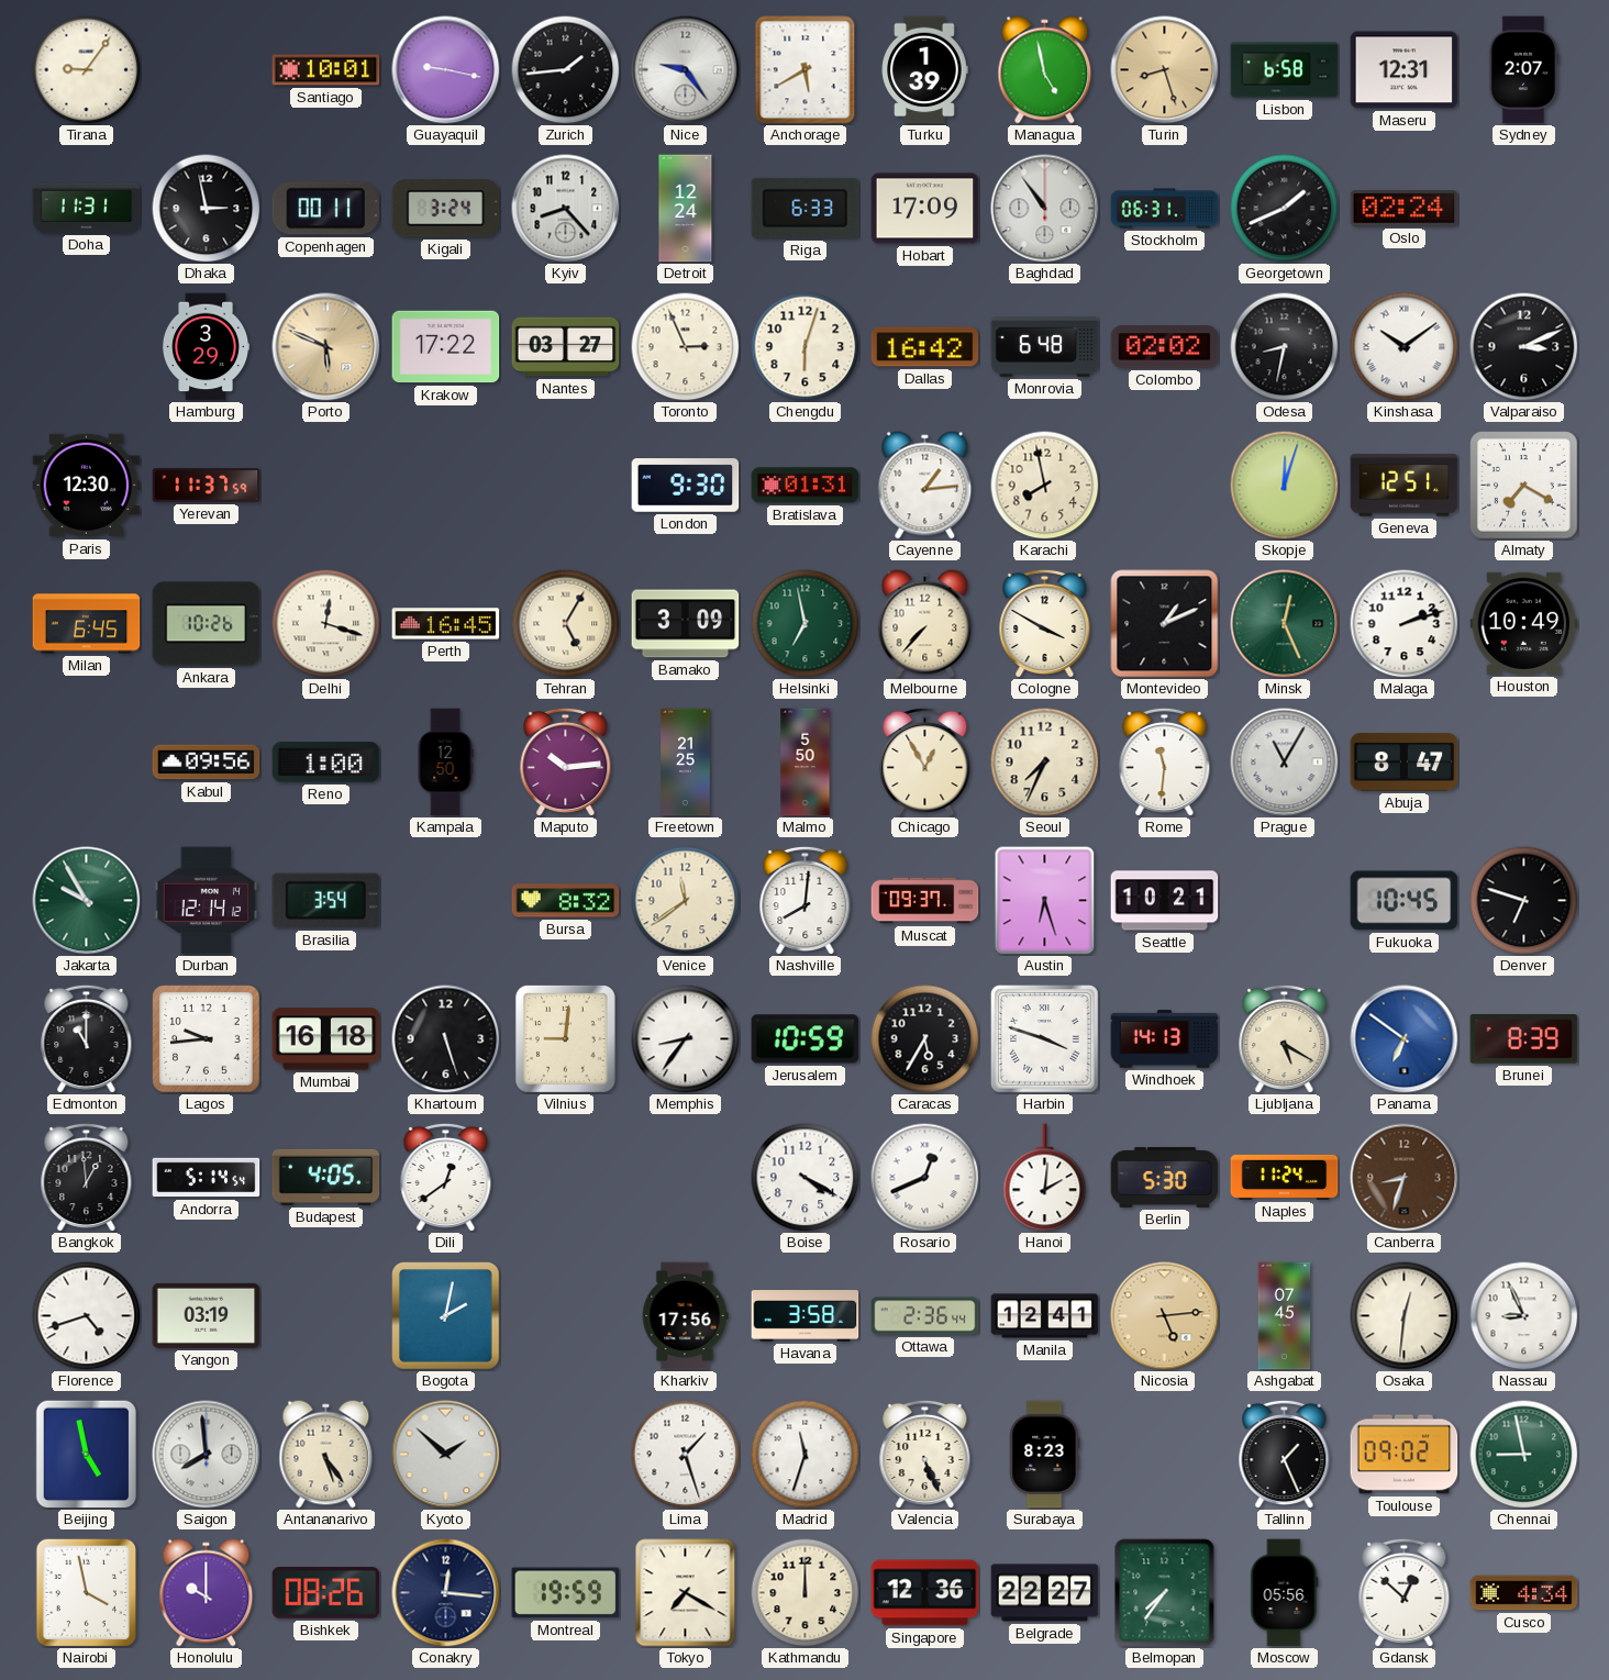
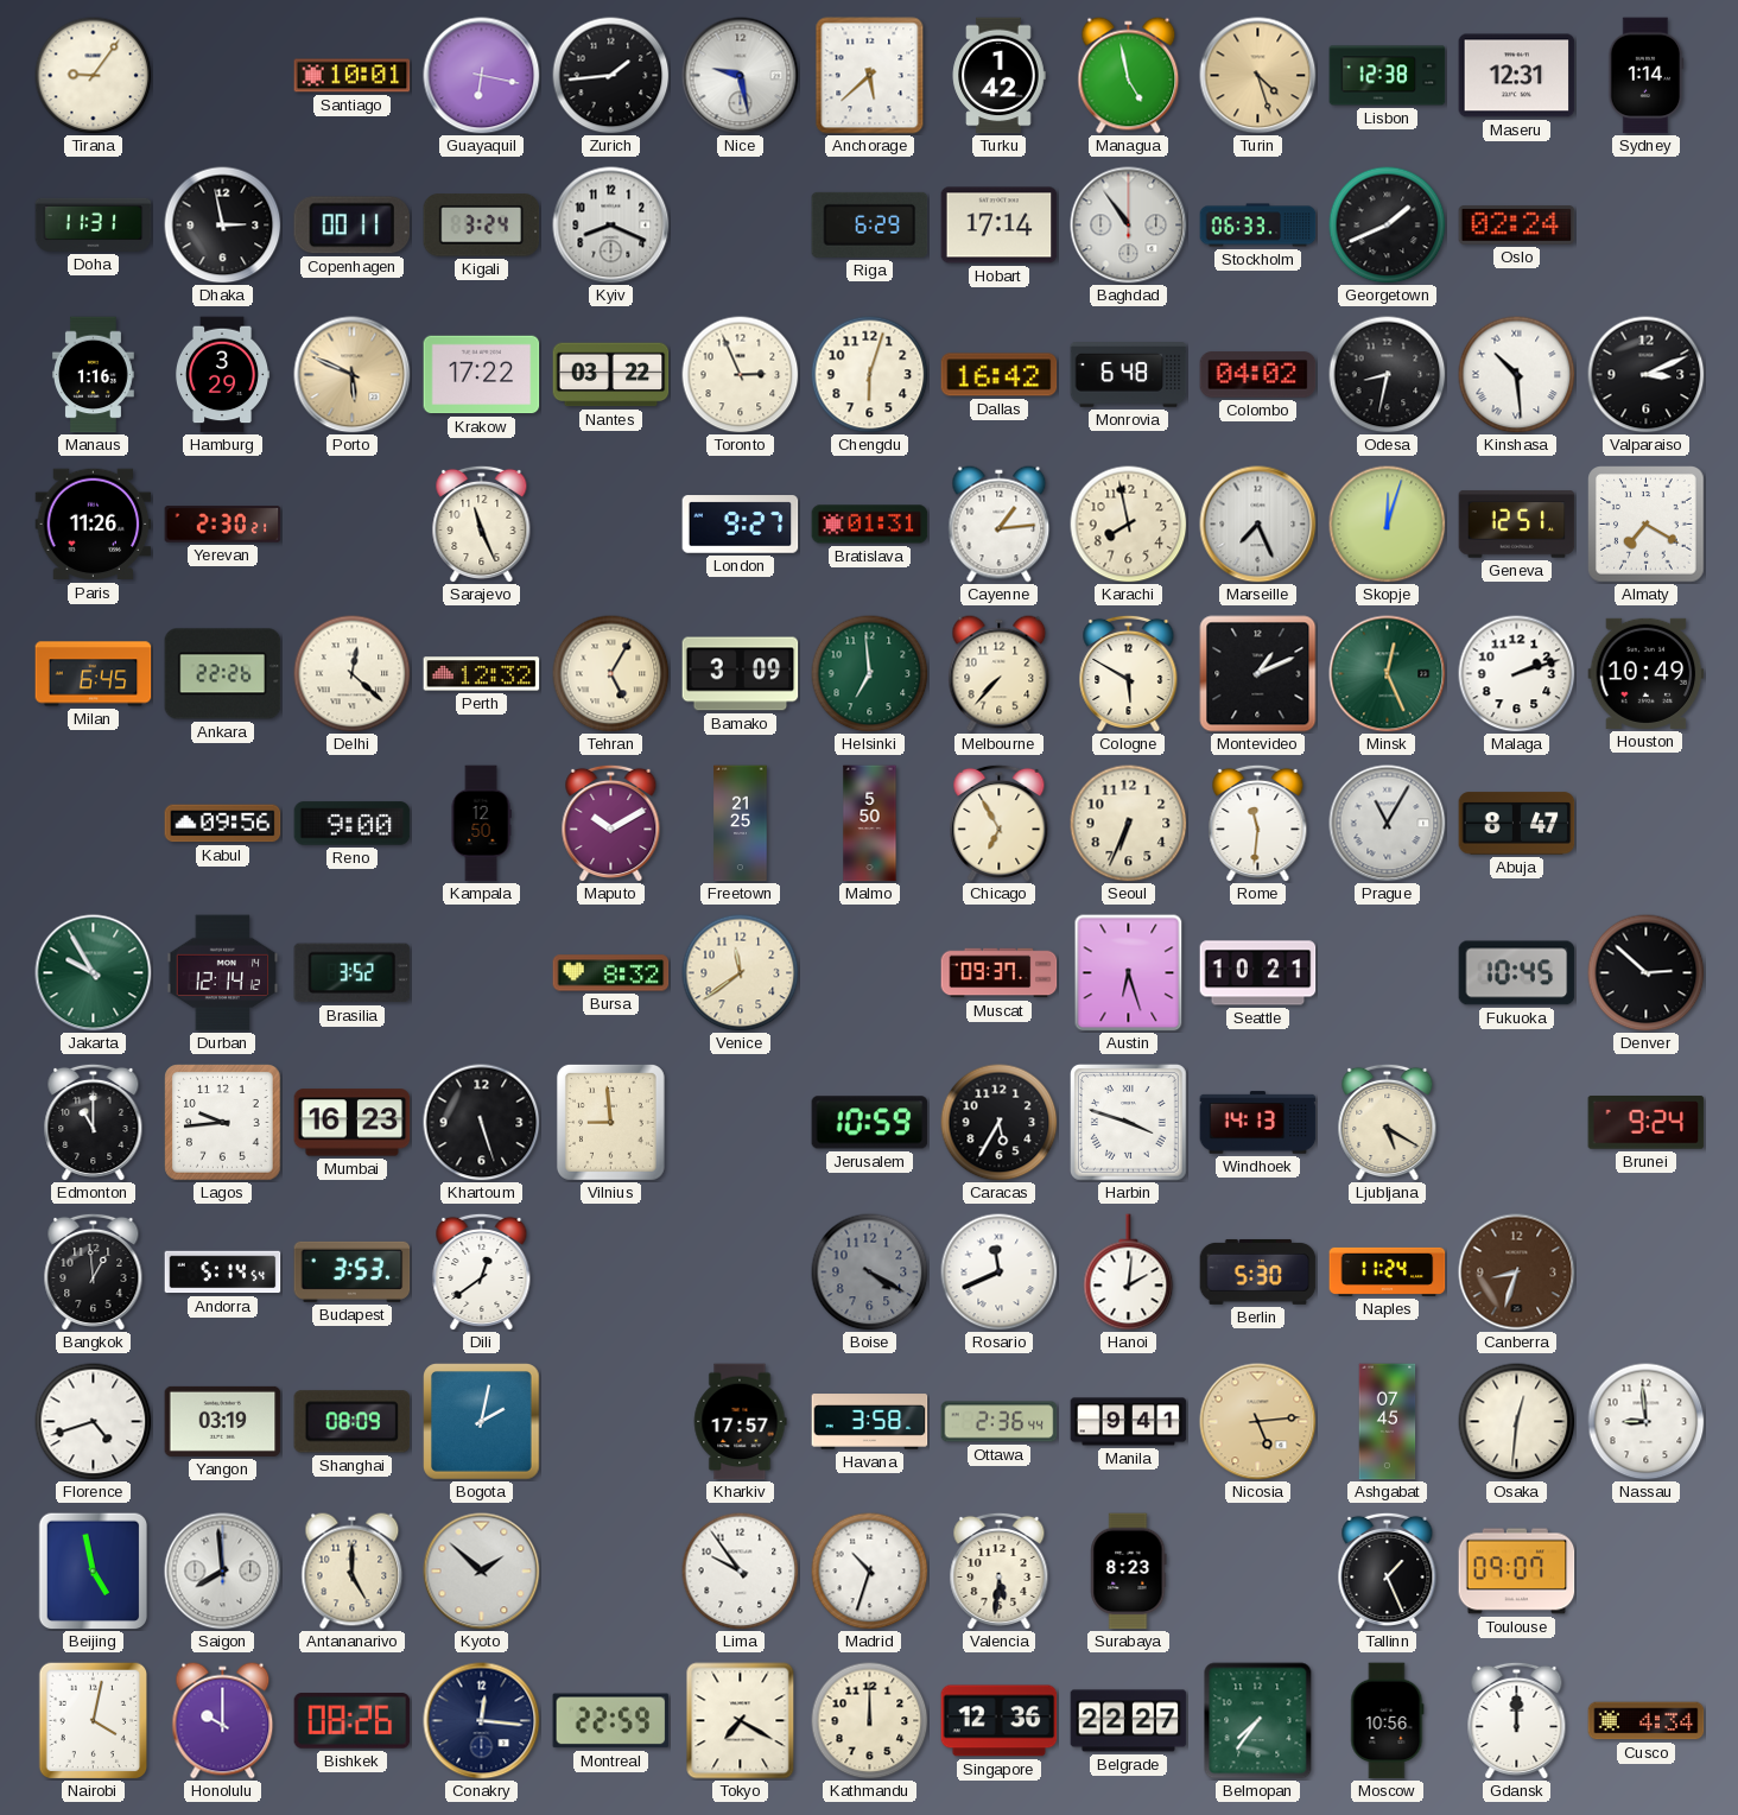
Guayaquil: 9:17 -> 6:17
Nice: 9:24 -> 9:28
Anchorage: 5:40 -> 5:38
Turku: 1:39 -> 1:42
Turin: 8:27 -> 4:27
Lisbon: 6:58 -> 12:38
Sydney: 2:07 -> 1:14
Kyiv: 8:23 -> 8:19
Detroit: 12:24 -> none
Riga: 6:33 -> 6:29
Hobart: 17:09 -> 17:14
Stockholm: 06:31 -> 06:33
Manaus: none -> 1:16
Nantes: 03:27 -> 03:22
Colombo: 02:02 -> 04:02
Kinshasa: 10:09 -> 10:29
Paris: 12:30 -> 11:26
Yerevan: 11:37 -> 2:30
Sarajevo: none -> 11:26
London: 9:30 -> 9:27
Marseille: none -> 7:26
Ankara: 10:26 -> 22:26
Delhi: 12:18 -> 12:22
Perth: 16:45 -> 12:32
Helsinki: 6:58 -> 6:59
Cologne: 3:50 -> 5:50
Reno: 1:00 -> 9:00
Maputo: 10:14 -> 10:10
Chicago: 12:55 -> 6:55
Seoul: 7:34 -> 6:34
Brasilia: 3:54 -> 3:52
Nashville: 8:01 -> none
Denver: 6:48 -> 2:52
Mumbai: 16:18 -> 16:23
Vilnius: 9:01 -> 8:59
Memphis: 8:36 -> none
Panama: 6:51 -> none
Brunei: 8:39 -> 9:24
Budapest: 4:05 -> 3:53
Boise dial: white -> grey
Rosario: 12:41 -> 11:41
Shanghai: none -> 08:09
Kharkiv: 17:56 -> 17:57
Manila: 12:41 -> 9:41
Nassau: 8:56 -> 8:59
Antananarivo: 5:24 -> 5:00
Lima: 1:27 -> 9:54
Madrid: 11:33 -> 10:33
Valencia: 5:26 -> 5:31
Toulouse: 09:02 -> 09:07
Chennai: 8:58 -> none
Nairobi: 3:58 -> 4:02
Montreal: 19:59 -> 22:59
Moscow: 05:56 -> 10:56
Gdansk: 12:52 -> 12:00
